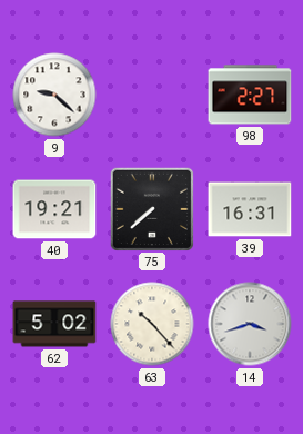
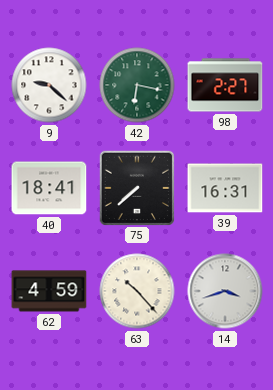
42: none -> 6:17
40: 19:21 -> 18:41
62: 5:02 -> 4:59
